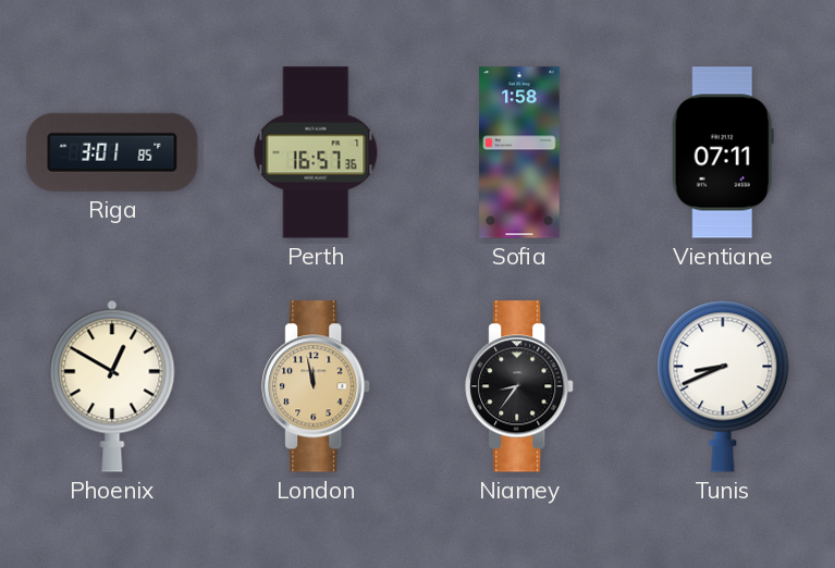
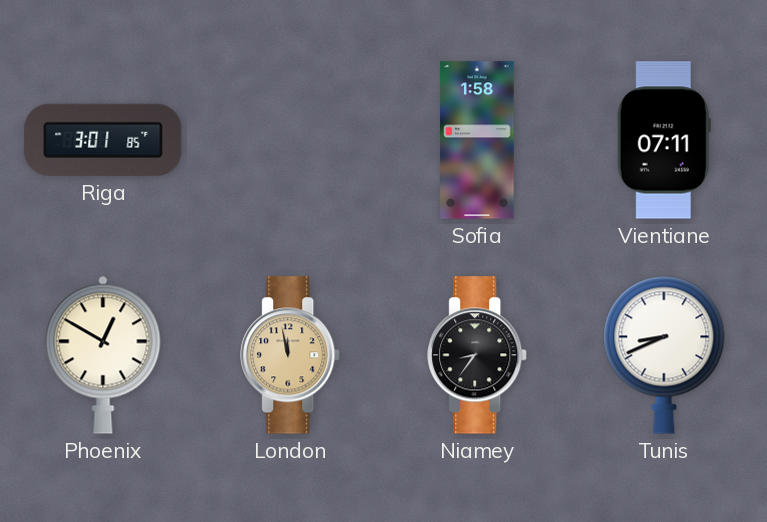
Perth: 16:57 -> none
